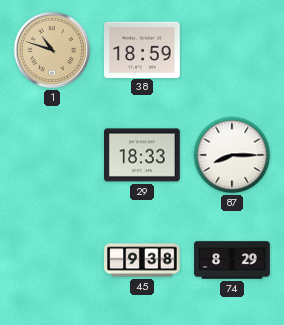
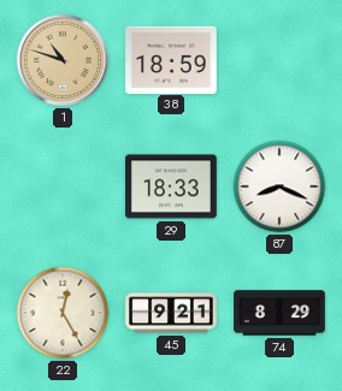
87: 8:15 -> 8:19
22: none -> 12:25
45: 9:38 -> 9:21
